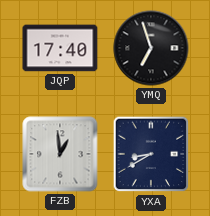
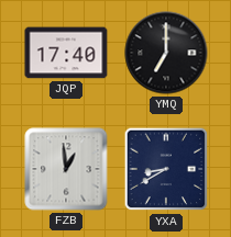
YMQ: 6:57 -> 7:00
